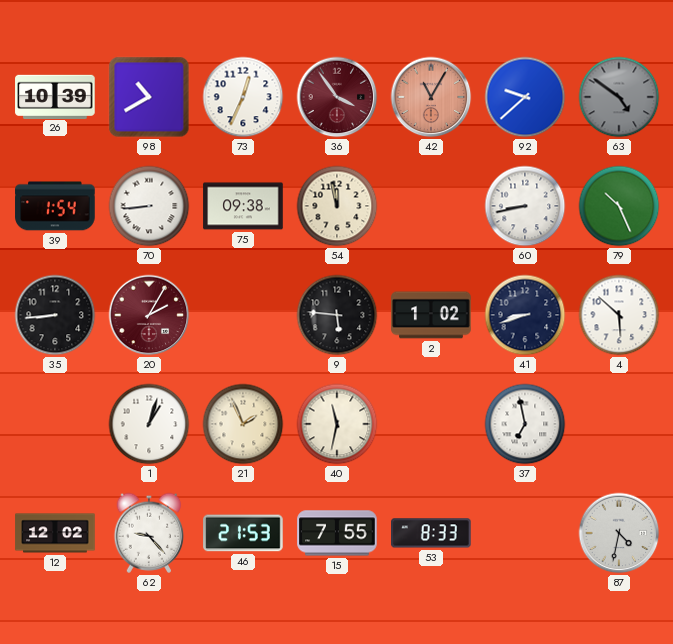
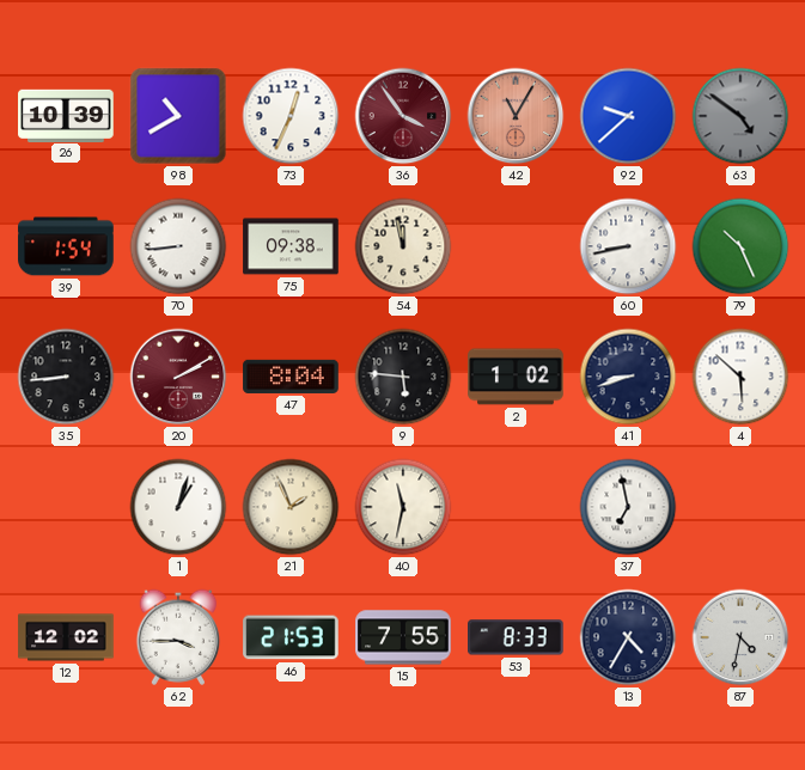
20: 2:05 -> 2:10
47: none -> 8:04
62: 9:23 -> 3:45
13: none -> 4:35
